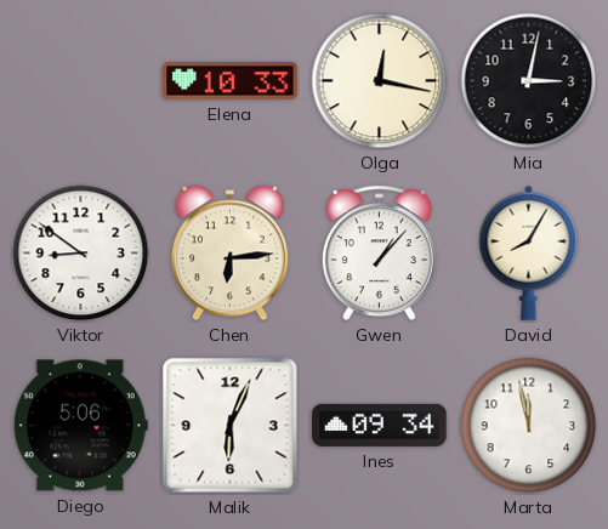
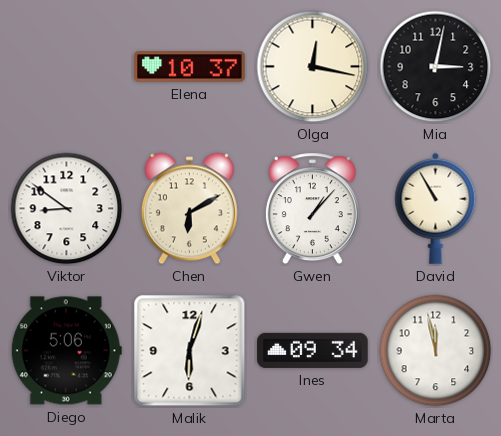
Elena: 10:33 -> 10:37
Chen: 6:14 -> 6:10
David: 8:05 -> 10:55
Malik: 6:04 -> 6:03
